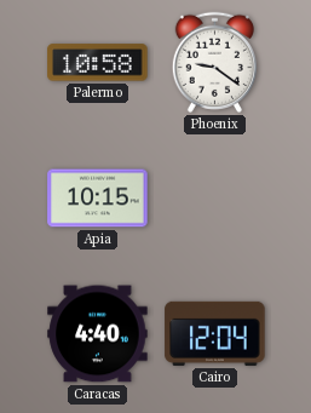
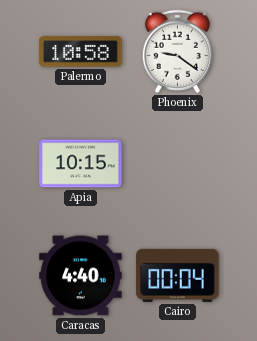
Cairo: 12:04 -> 00:04
